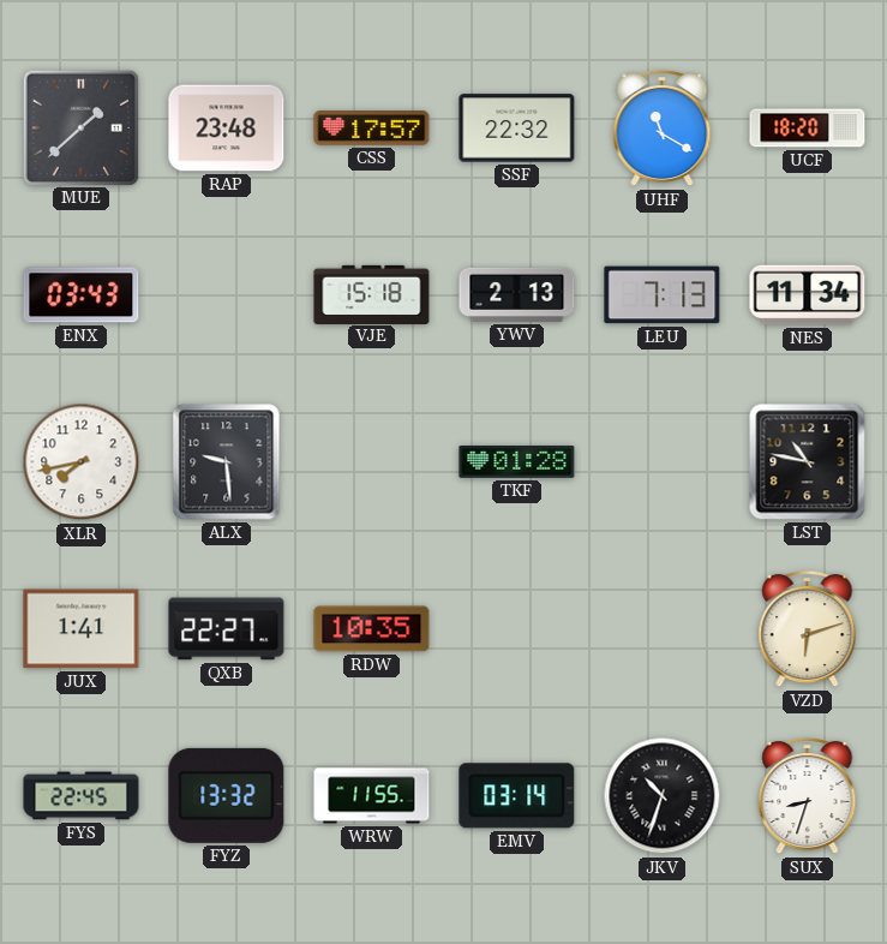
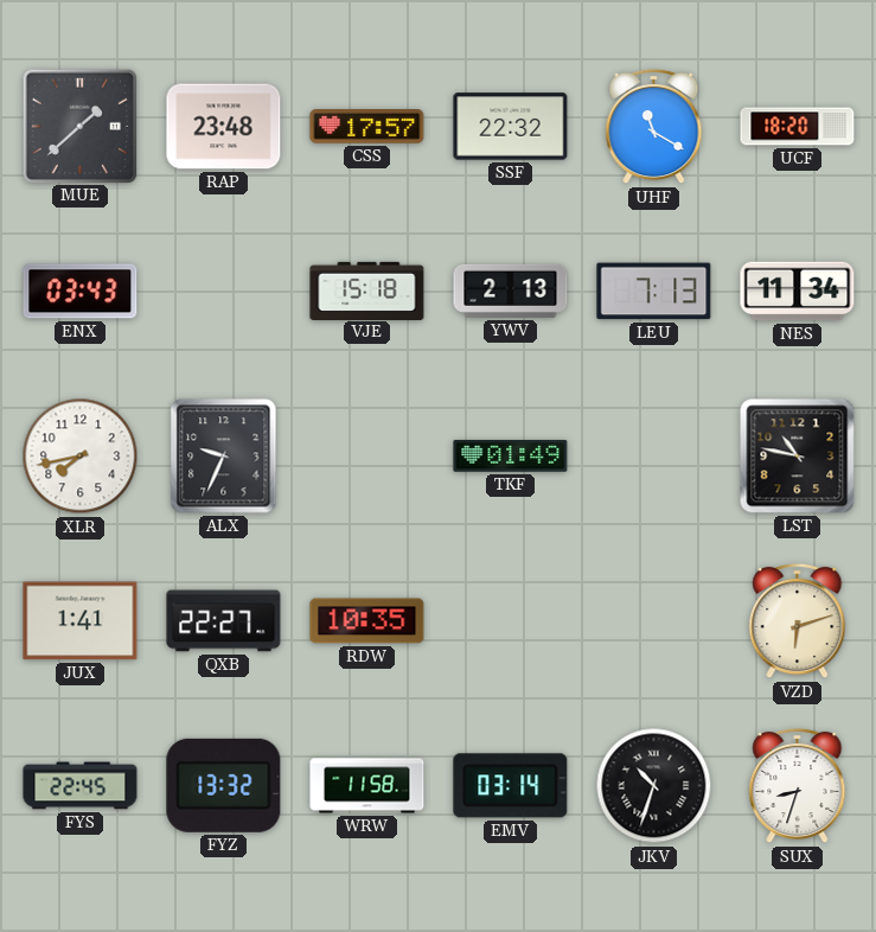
ALX: 9:29 -> 9:34
TKF: 01:28 -> 01:49
WRW: 11:55 -> 11:58
